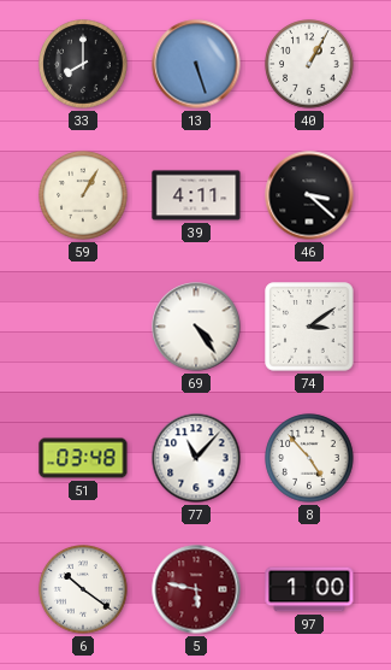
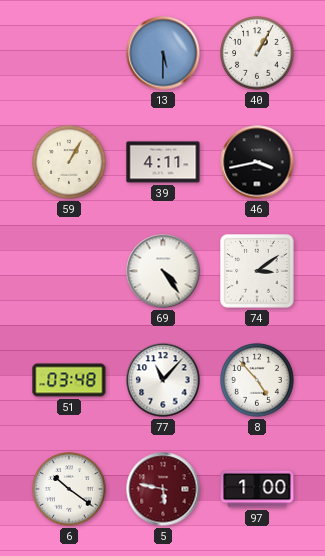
33: 8:00 -> none
13: 5:27 -> 5:30
46: 3:22 -> 3:43
